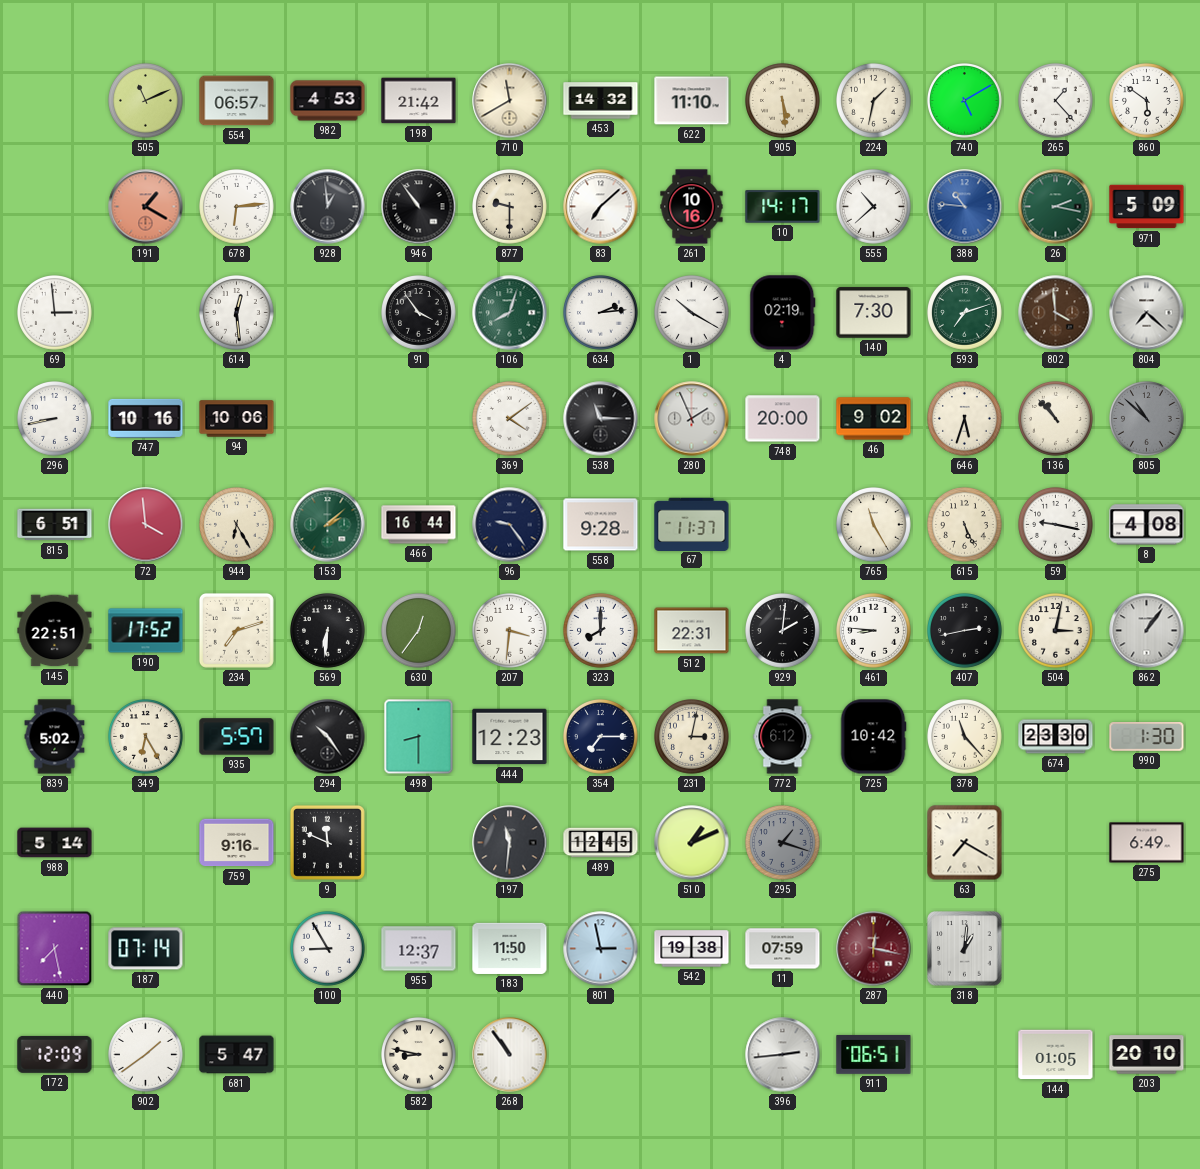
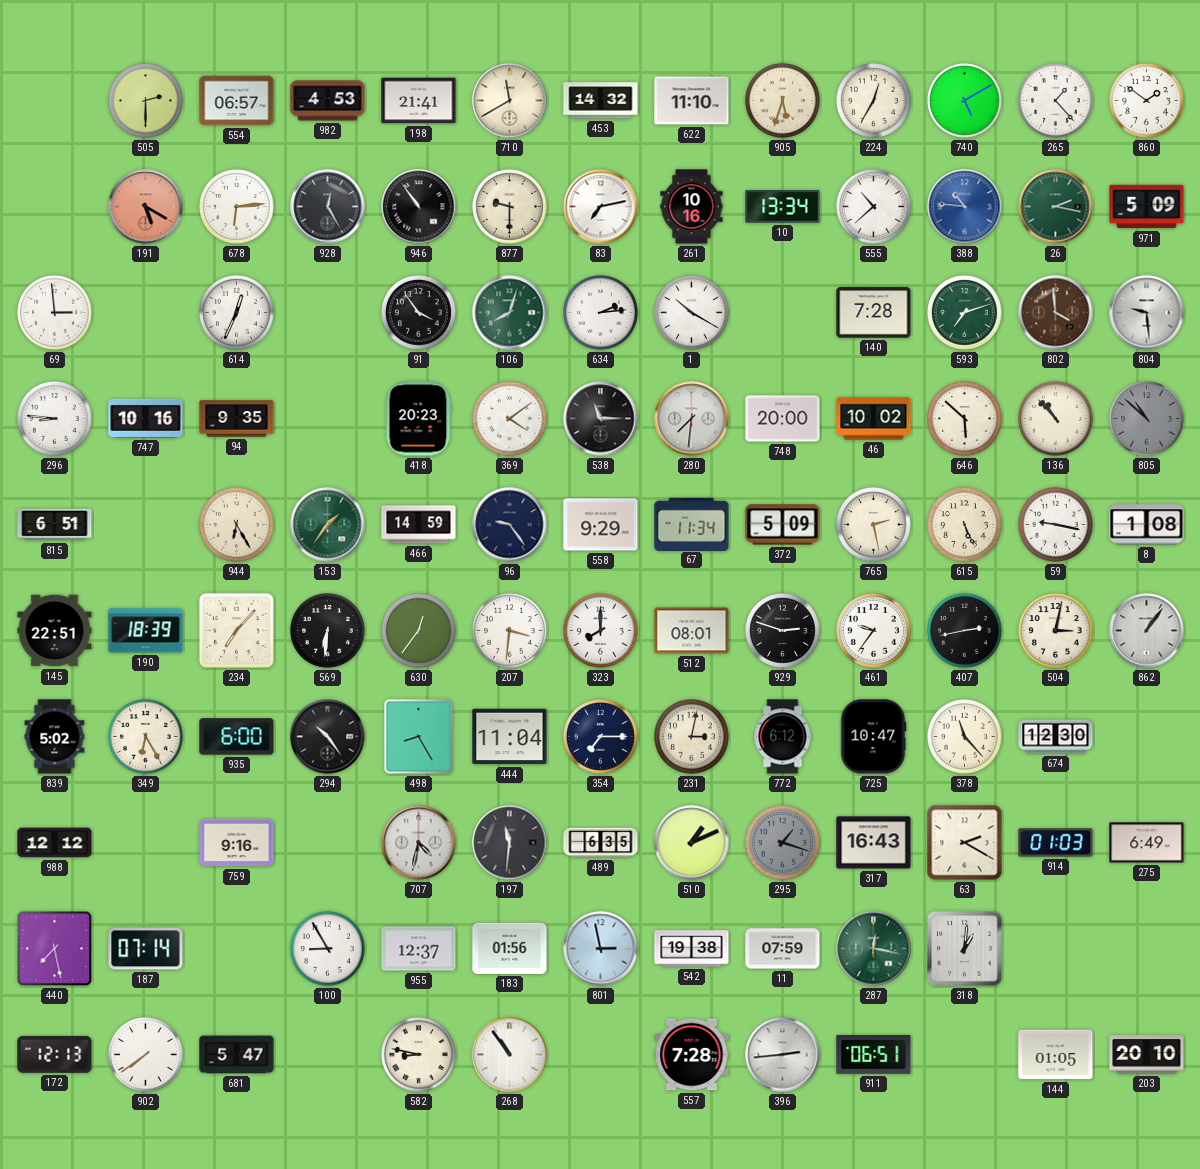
505: 11:11 -> 2:30
198: 21:42 -> 21:41
905: 5:29 -> 5:33
224: 1:32 -> 12:35
860: 5:51 -> 1:51
191: 1:20 -> 5:20
928: 12:59 -> 12:25
83: 7:08 -> 7:13
10: 14:17 -> 13:34
614: 12:29 -> 12:34
4: 02:19 -> none
140: 7:30 -> 7:28
804: 7:22 -> 9:29
296: 8:43 -> 8:46
94: 10:06 -> 9:35
418: none -> 20:23
280: 1:56 -> 7:31
46: 9:02 -> 10:02
646: 5:33 -> 5:52
72: 3:59 -> none
153: 2:08 -> 1:36
466: 16:44 -> 14:59
558: 9:28 -> 9:29
67: 11:37 -> 11:34
372: none -> 5:09
765: 11:25 -> 2:28
8: 4:08 -> 1:08
190: 17:52 -> 18:39
234: 7:12 -> 7:07
512: 22:31 -> 08:01
929: 2:01 -> 2:48
461: 8:46 -> 9:36
935: 5:57 -> 6:00
498: 8:30 -> 8:25
444: 12:23 -> 11:04
725: 10:42 -> 10:47
674: 23:30 -> 12:30
990: 1:30 -> none
988: 5:14 -> 12:12
9: 11:49 -> none
707: none -> 4:32
489: 12:45 -> 6:35
317: none -> 16:43
63: 7:20 -> 2:20
914: none -> 01:03
183: 11:50 -> 01:56
287 dial: burgundy -> green
172: 12:09 -> 12:13
902: 1:39 -> 7:39
557: none -> 7:28
